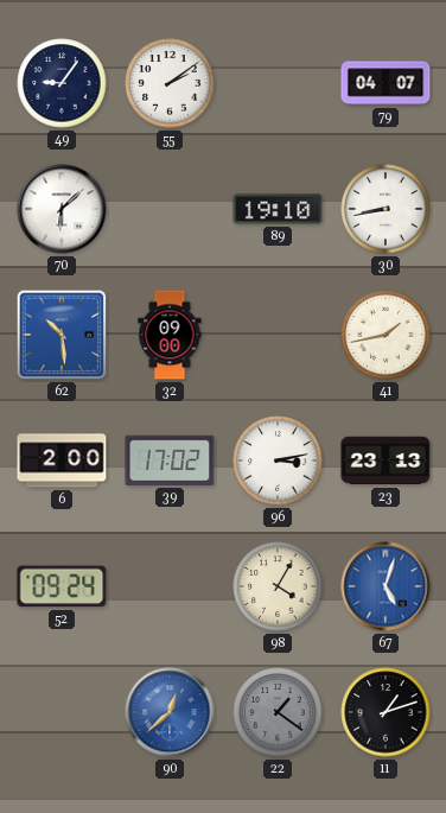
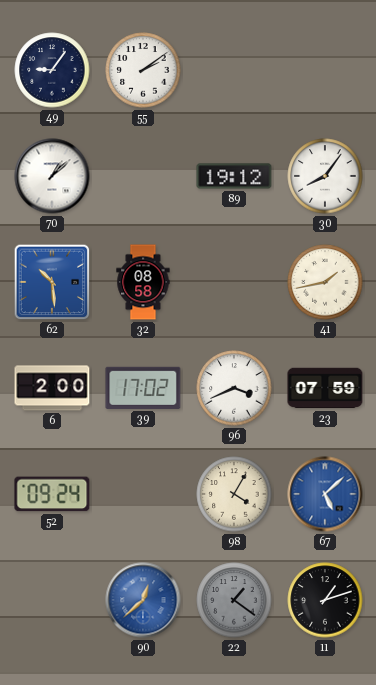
79: 04:07 -> none
70: 6:08 -> 1:08
89: 19:10 -> 19:12
30: 8:43 -> 8:06
32: 09:00 -> 08:58
96: 3:13 -> 3:41
23: 23:13 -> 07:59
67: 5:03 -> 5:08
